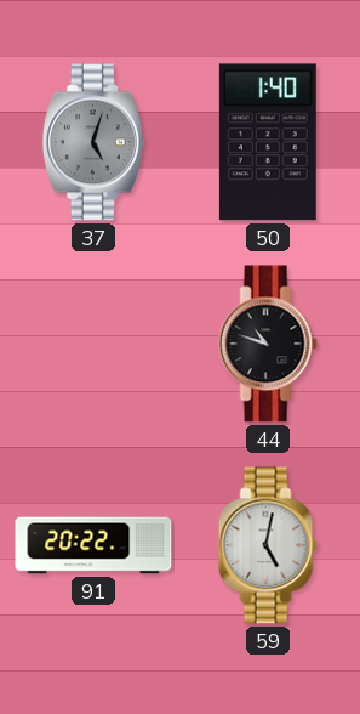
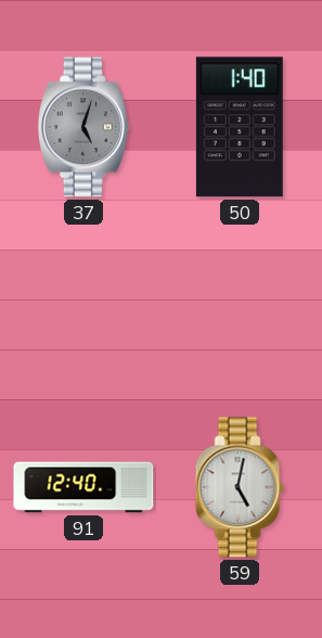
44: 10:48 -> none
91: 20:22 -> 12:40
